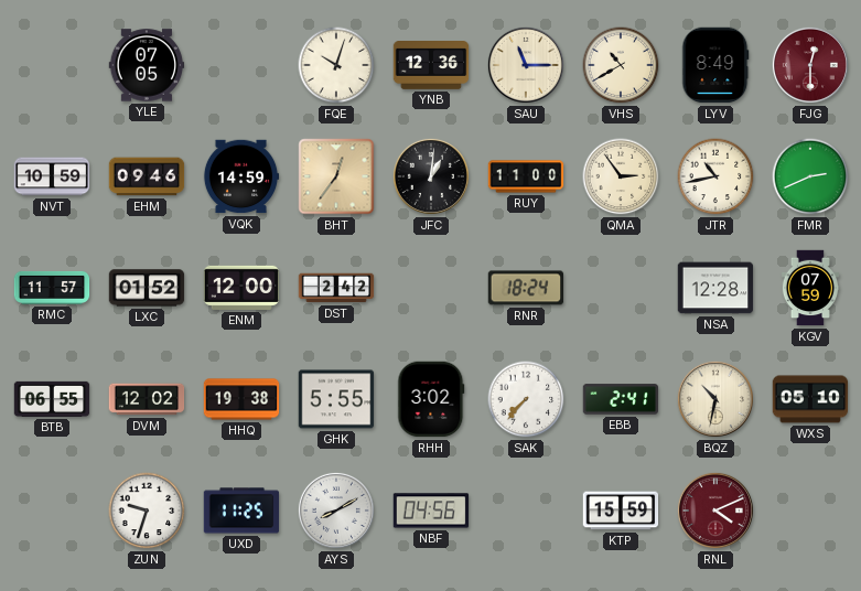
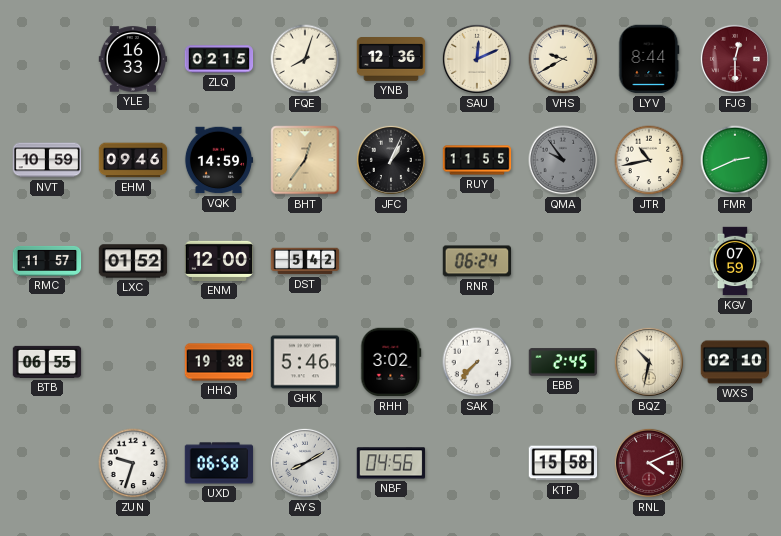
YLE: 07:05 -> 16:33
ZLQ: none -> 02:15
FQE: 10:03 -> 8:03
SAU: 11:15 -> 12:11
VHS: 10:40 -> 9:40
LYV: 8:49 -> 8:44
JFC: 1:01 -> 1:04
RUY: 11:00 -> 11:55
QMA: 2:54 -> 9:54
QMA dial: cream -> grey
DST: 2:42 -> 5:42
RNR: 18:24 -> 06:24
NSA: 12:28 -> none
DVM: 12:02 -> none
GHK: 5:55 -> 5:46
EBB: 2:41 -> 2:45
WXS: 05:10 -> 02:10
UXD: 11:25 -> 06:58
KTP: 15:59 -> 15:58
